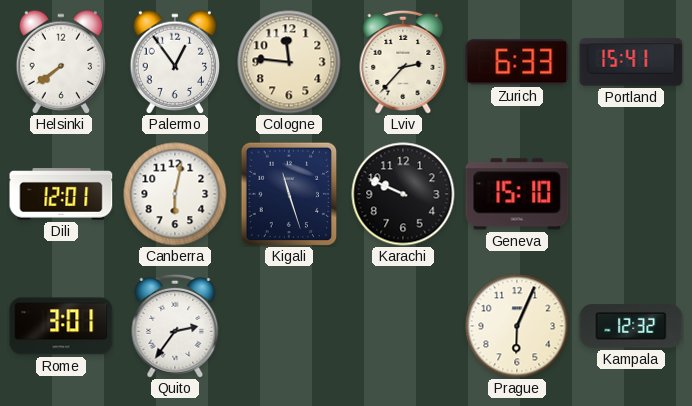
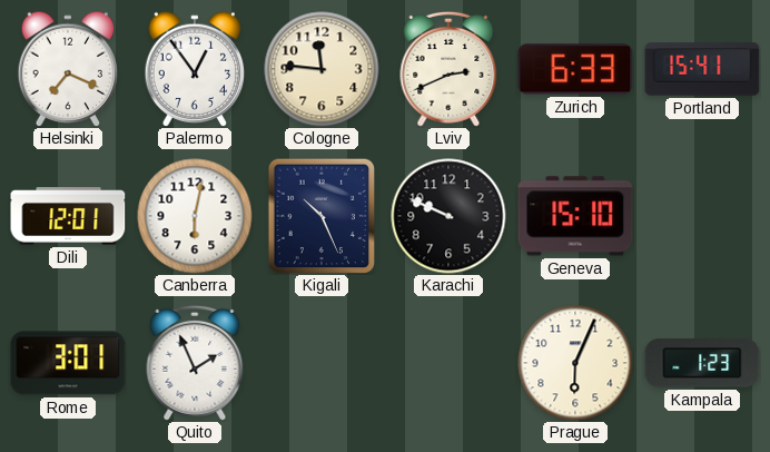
Helsinki: 7:39 -> 7:19
Lviv: 2:37 -> 2:41
Kigali: 11:27 -> 10:26
Quito: 2:36 -> 1:56
Kampala: 12:32 -> 1:23
